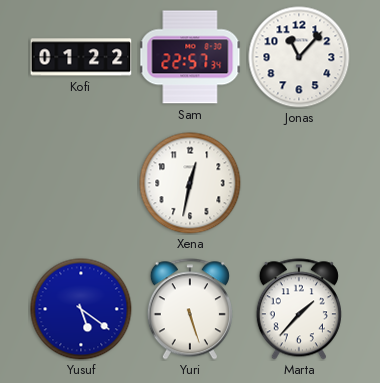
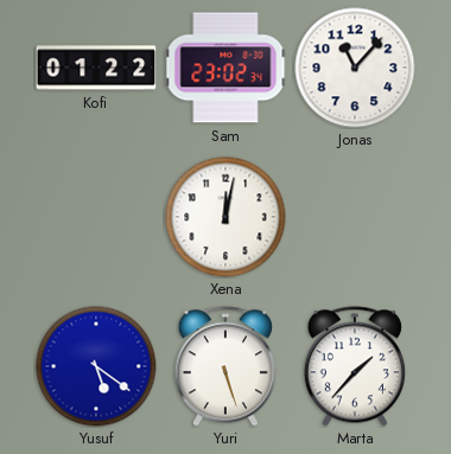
Sam: 22:57 -> 23:02
Xena: 12:32 -> 12:02
